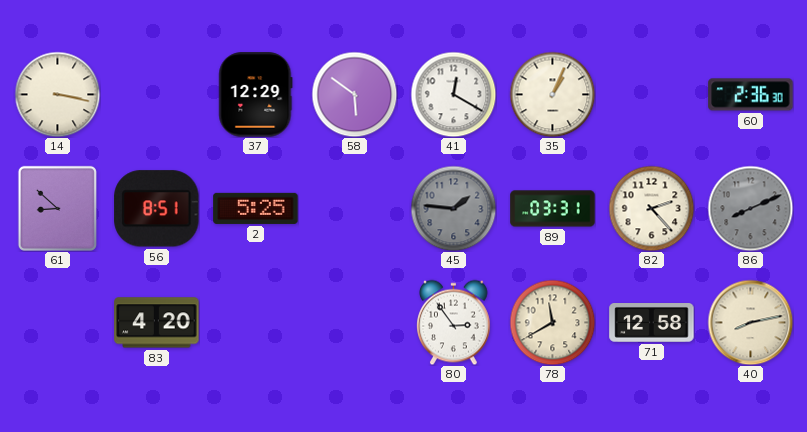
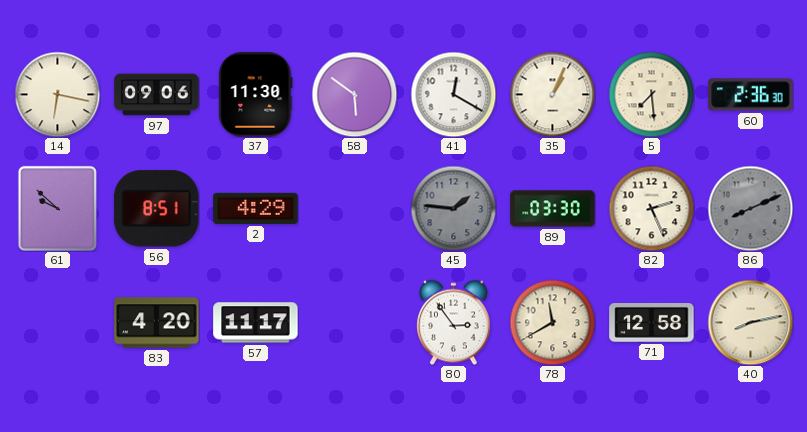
14: 3:17 -> 6:17
97: none -> 09:06
37: 12:29 -> 11:30
5: none -> 7:29
61: 8:52 -> 9:52
2: 5:25 -> 4:29
89: 03:31 -> 03:30
82: 2:23 -> 2:26
57: none -> 11:17
